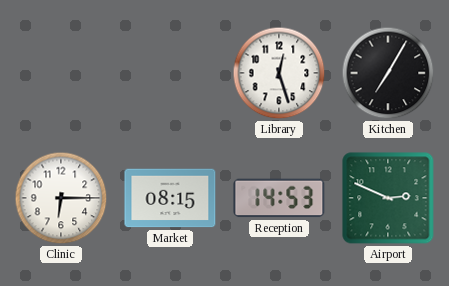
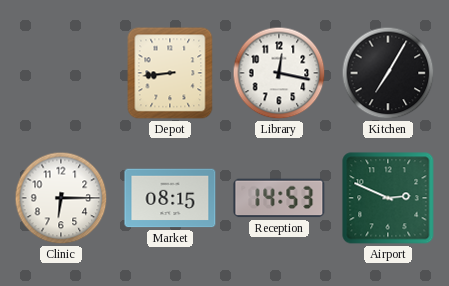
Depot: none -> 8:44
Library: 12:27 -> 12:17
